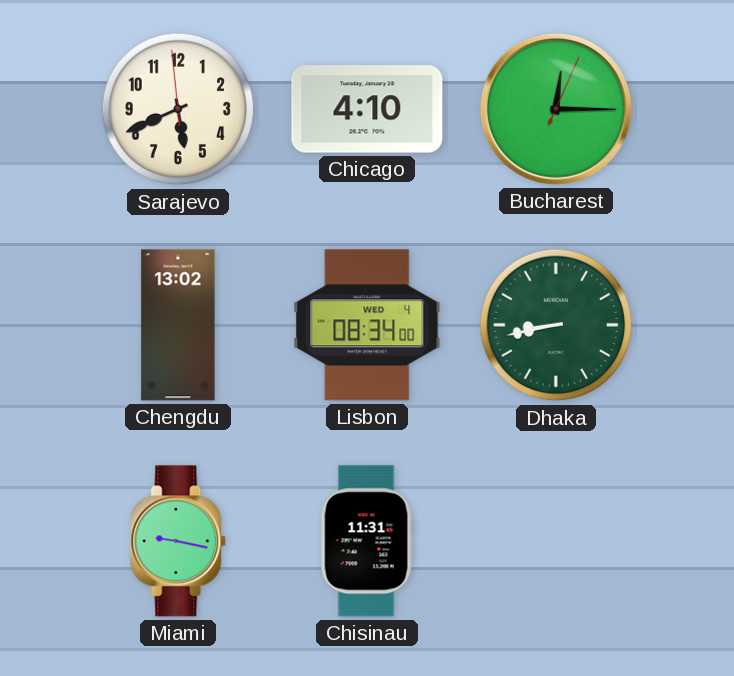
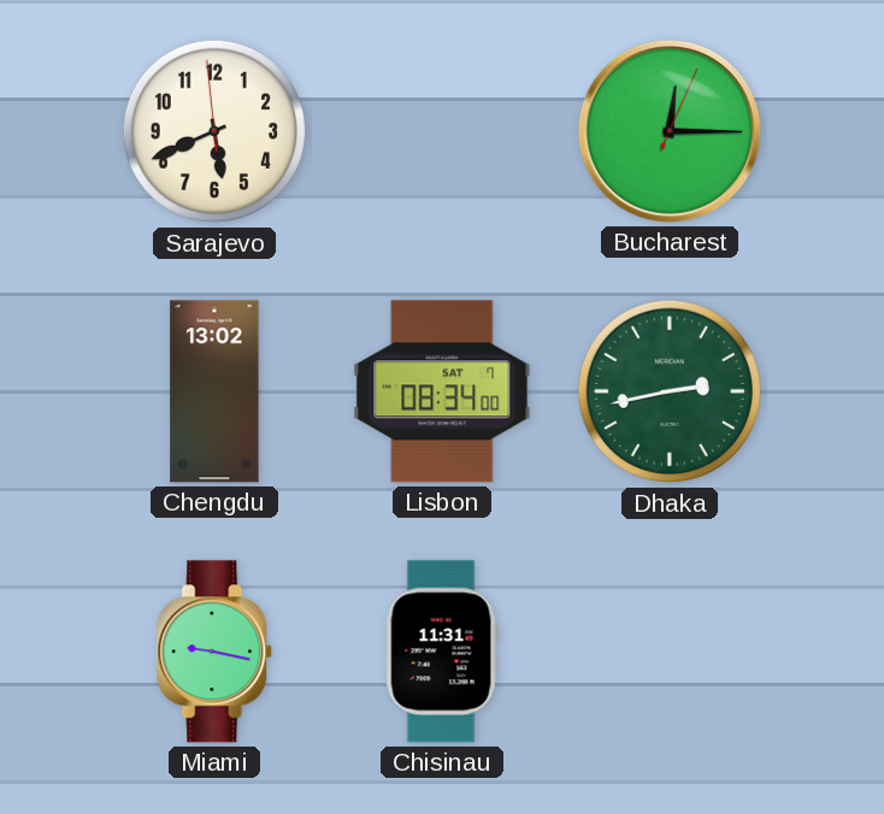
Chicago: 4:10 -> none
Lisbon date: WED 4 -> SAT 7
Dhaka: 8:43 -> 2:43
